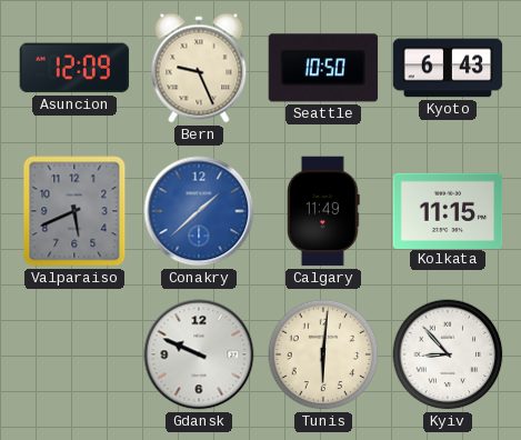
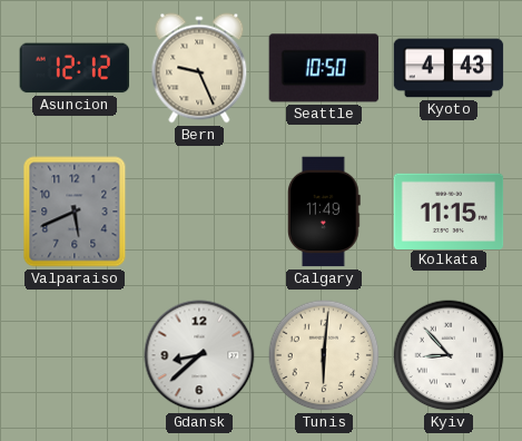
Asuncion: 12:09 -> 12:12
Kyoto: 6:43 -> 4:43
Conakry: 1:38 -> none
Gdansk: 9:49 -> 8:38
